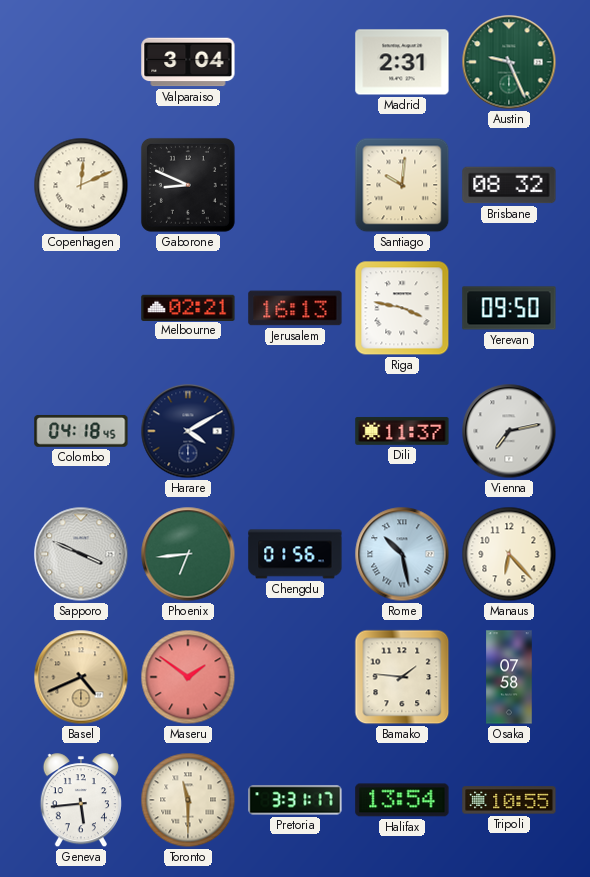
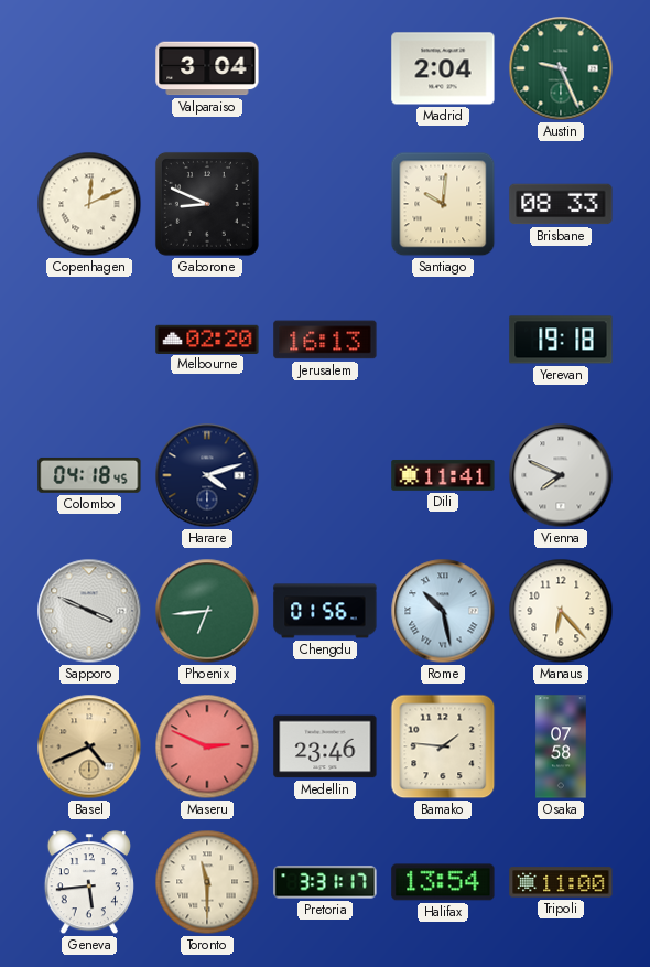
Madrid: 2:31 -> 2:04
Brisbane: 08:32 -> 08:33
Melbourne: 02:21 -> 02:20
Riga: 3:47 -> none
Yerevan: 09:50 -> 19:18
Harare: 4:10 -> 4:12
Dili: 11:37 -> 11:41
Vienna: 7:13 -> 7:49
Maseru: 1:51 -> 2:49
Medellin: none -> 23:46
Tripoli: 10:55 -> 11:00
